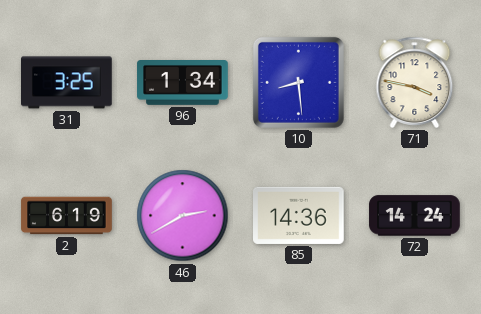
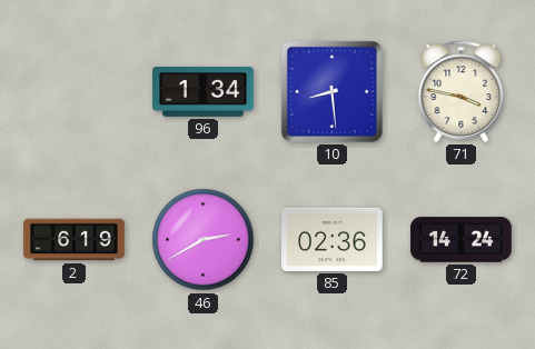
31: 3:25 -> none
85: 14:36 -> 02:36
